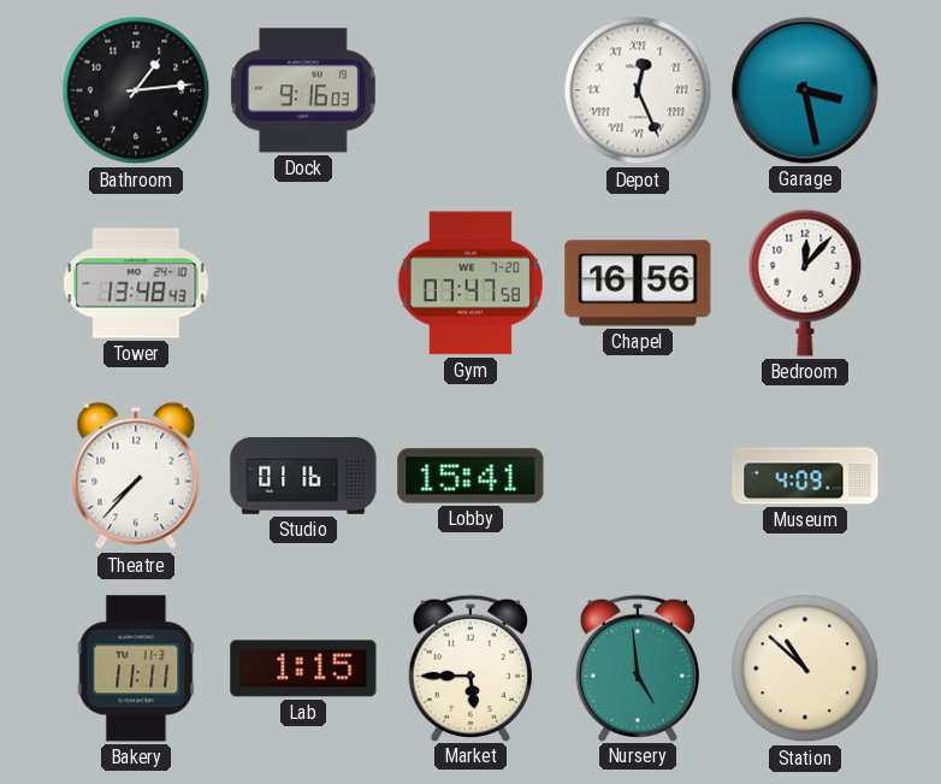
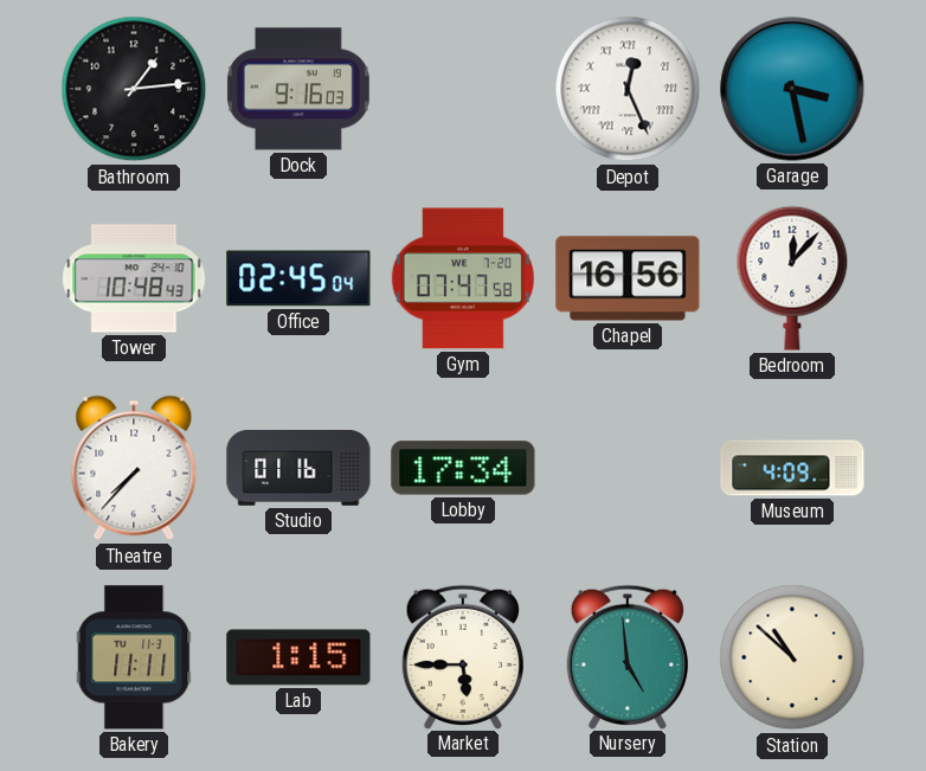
Tower: 13:48 -> 10:48
Office: none -> 02:45
Lobby: 15:41 -> 17:34
